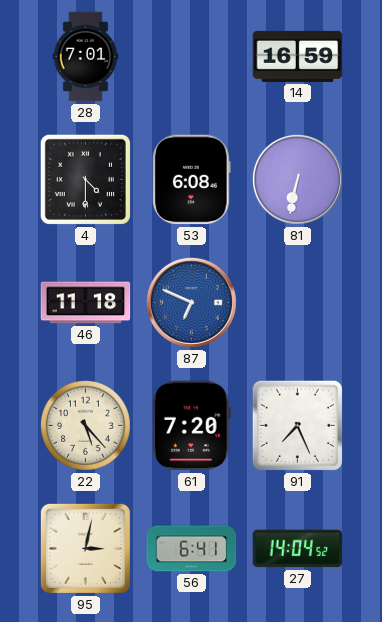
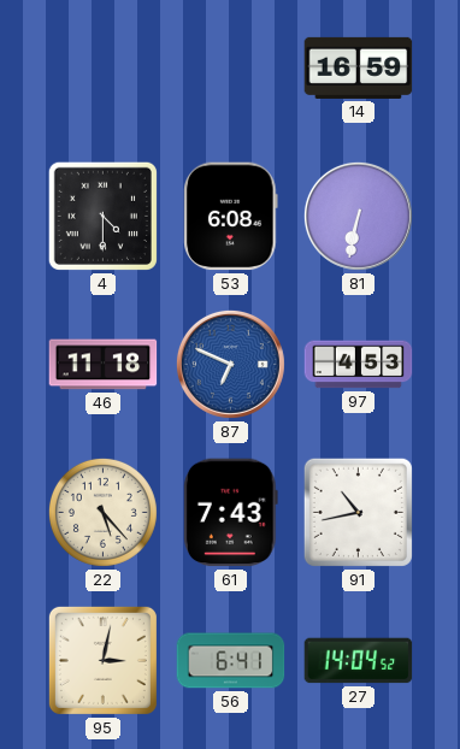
28: 7:01 -> none
97: none -> 4:53
61: 7:20 -> 7:43
91: 7:26 -> 10:43
